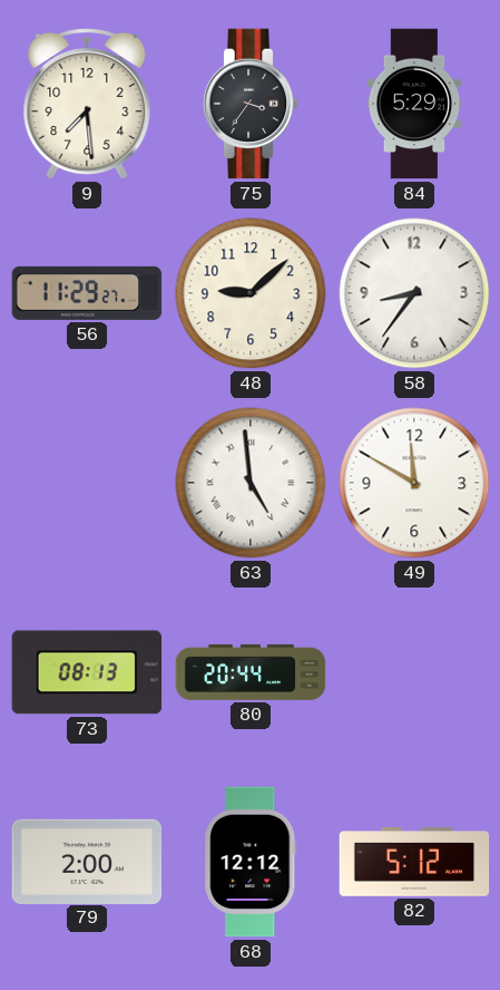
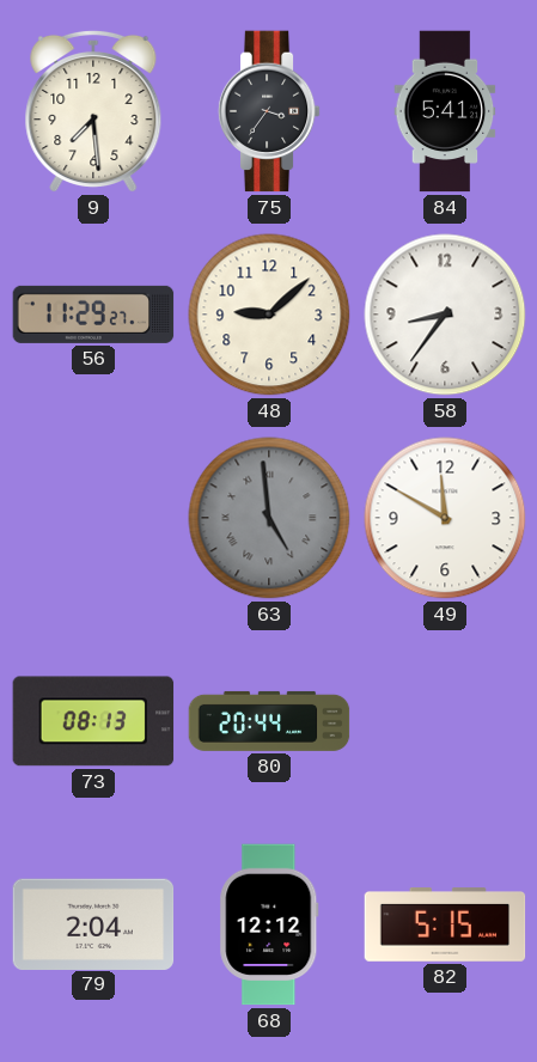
84: 5:29 -> 5:41
63 dial: white -> grey
79: 2:00 -> 2:04
82: 5:12 -> 5:15
